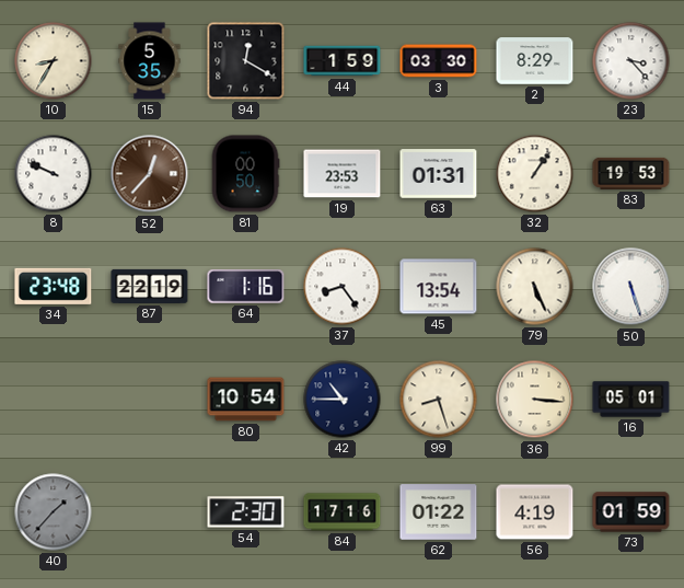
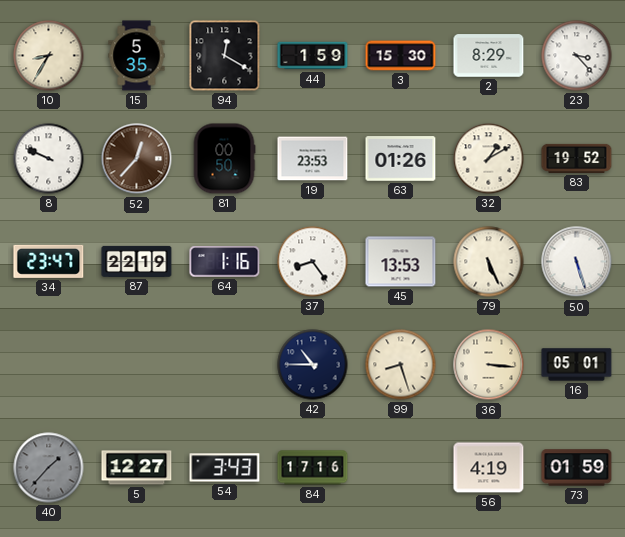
3: 03:30 -> 15:30
63: 01:31 -> 01:26
32: 1:06 -> 1:10
83: 19:53 -> 19:52
34: 23:48 -> 23:47
45: 13:54 -> 13:53
80: 10:54 -> none
5: none -> 12:27
54: 2:30 -> 3:43
62: 01:22 -> none
